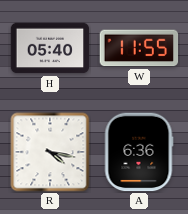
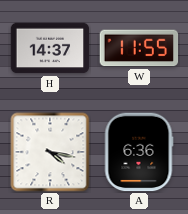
H: 05:40 -> 14:37
